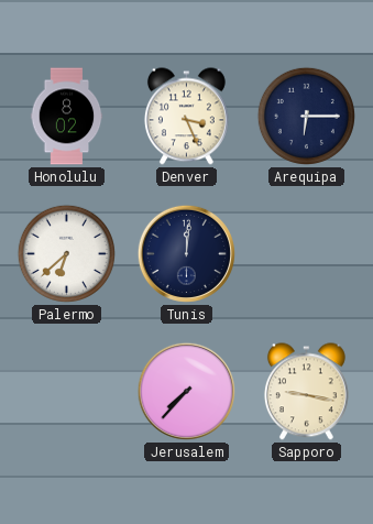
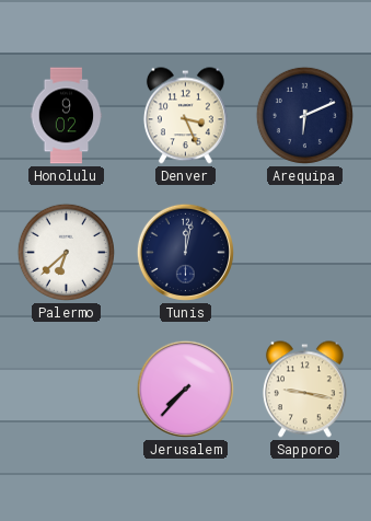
Honolulu: 8:02 -> 9:02
Arequipa: 6:15 -> 6:11
Tunis: 12:01 -> 12:02
